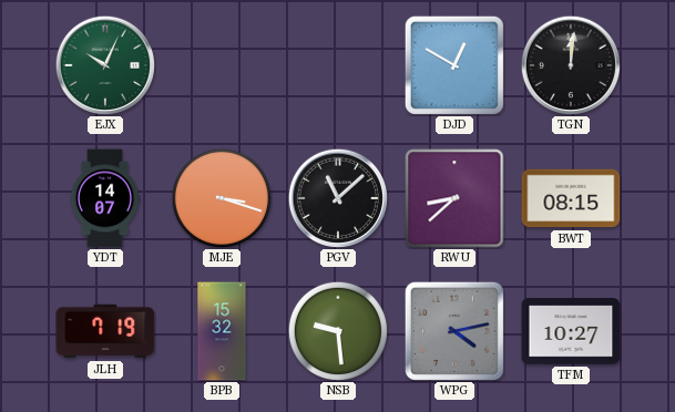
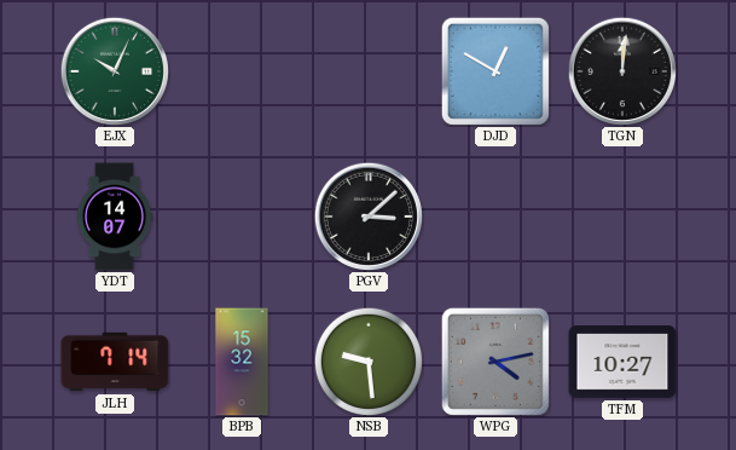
MJE: 3:18 -> none
PGV: 11:08 -> 3:08
RWU: 8:38 -> none
BWT: 08:15 -> none
JLH: 7:19 -> 7:14
